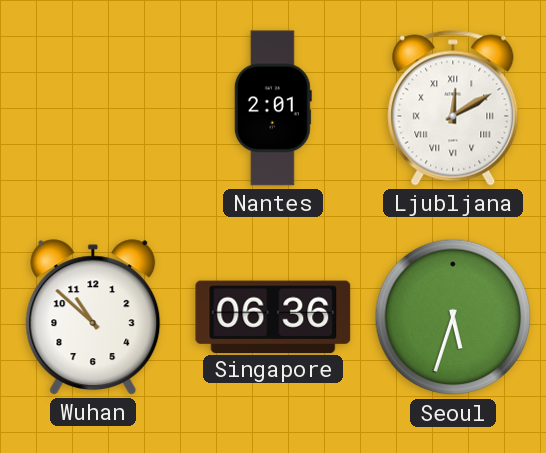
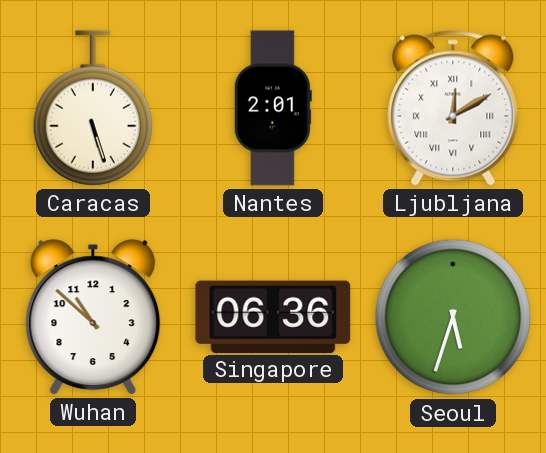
Caracas: none -> 5:27
